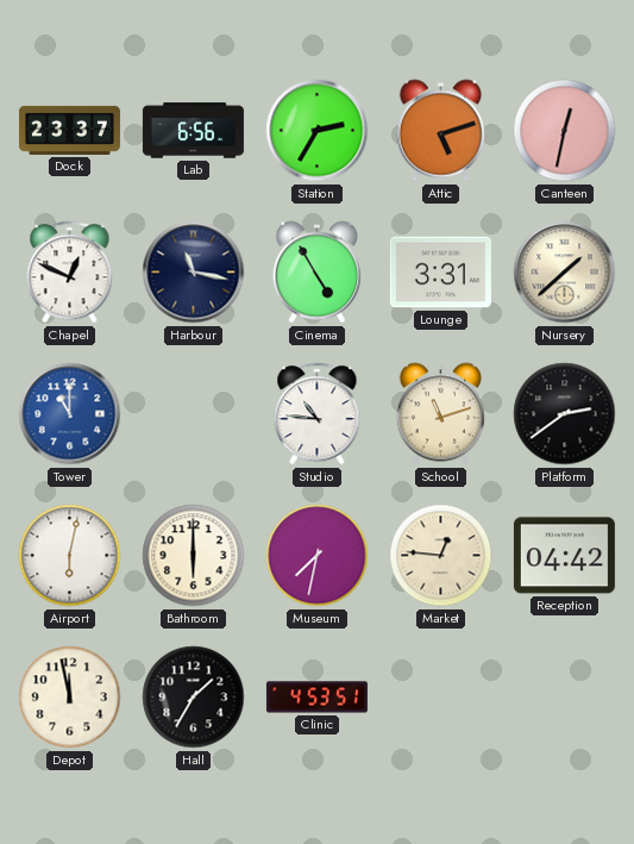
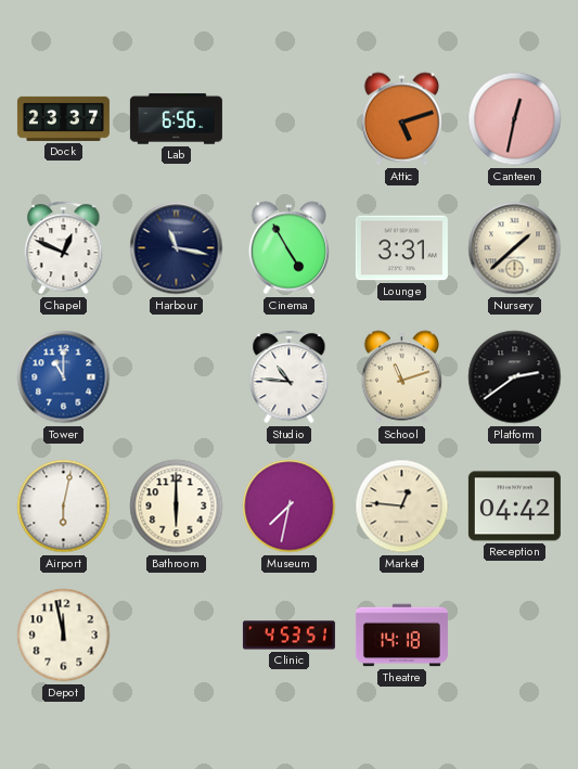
Station: 2:35 -> none
Hall: 1:35 -> none
Theatre: none -> 14:18
